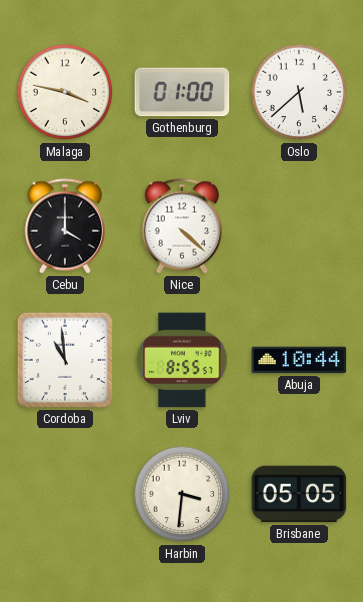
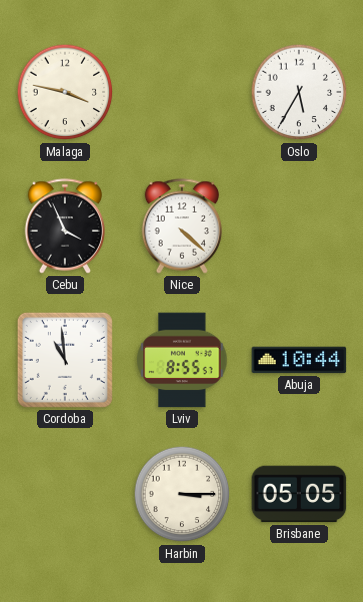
Gothenburg: 01:00 -> none
Oslo: 5:38 -> 5:35
Cebu: 4:00 -> 3:56
Harbin: 3:31 -> 3:15
